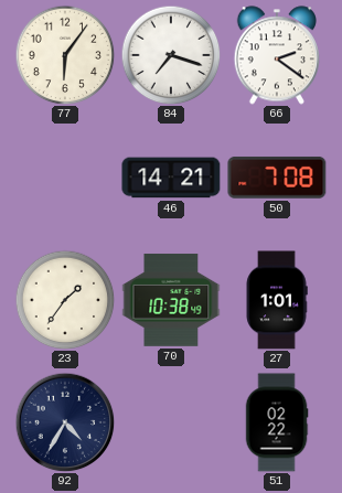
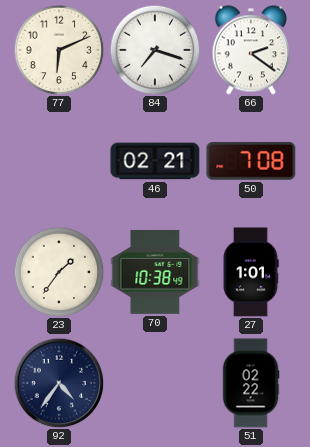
77: 6:06 -> 6:11
46: 14:21 -> 02:21
92: 4:35 -> 4:36
